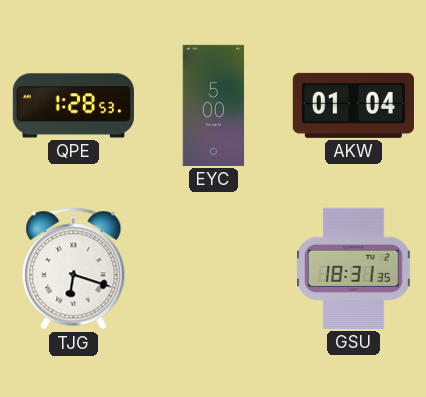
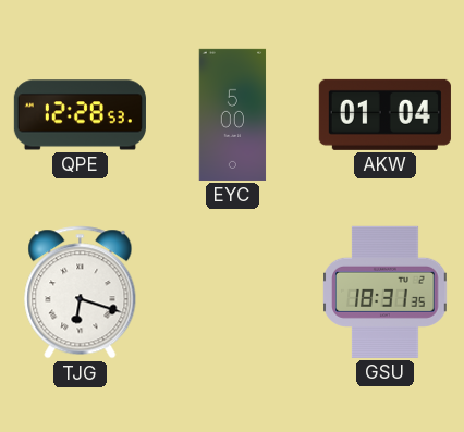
QPE: 1:28 -> 12:28
